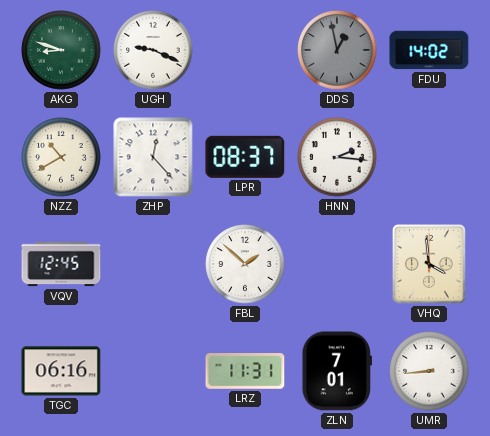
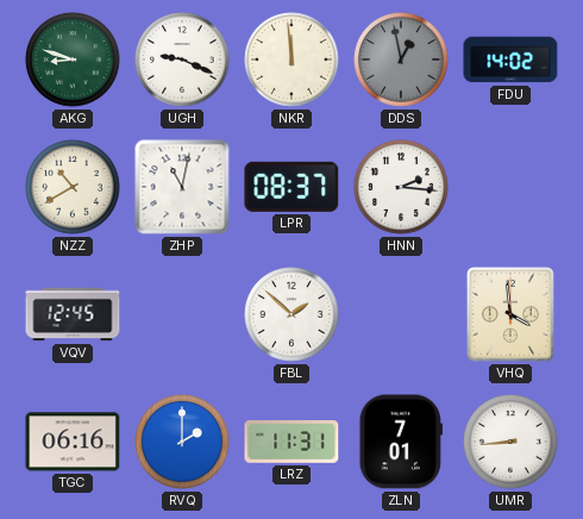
NKR: none -> 11:59
ZHP: 12:23 -> 11:02
RVQ: none -> 2:00
